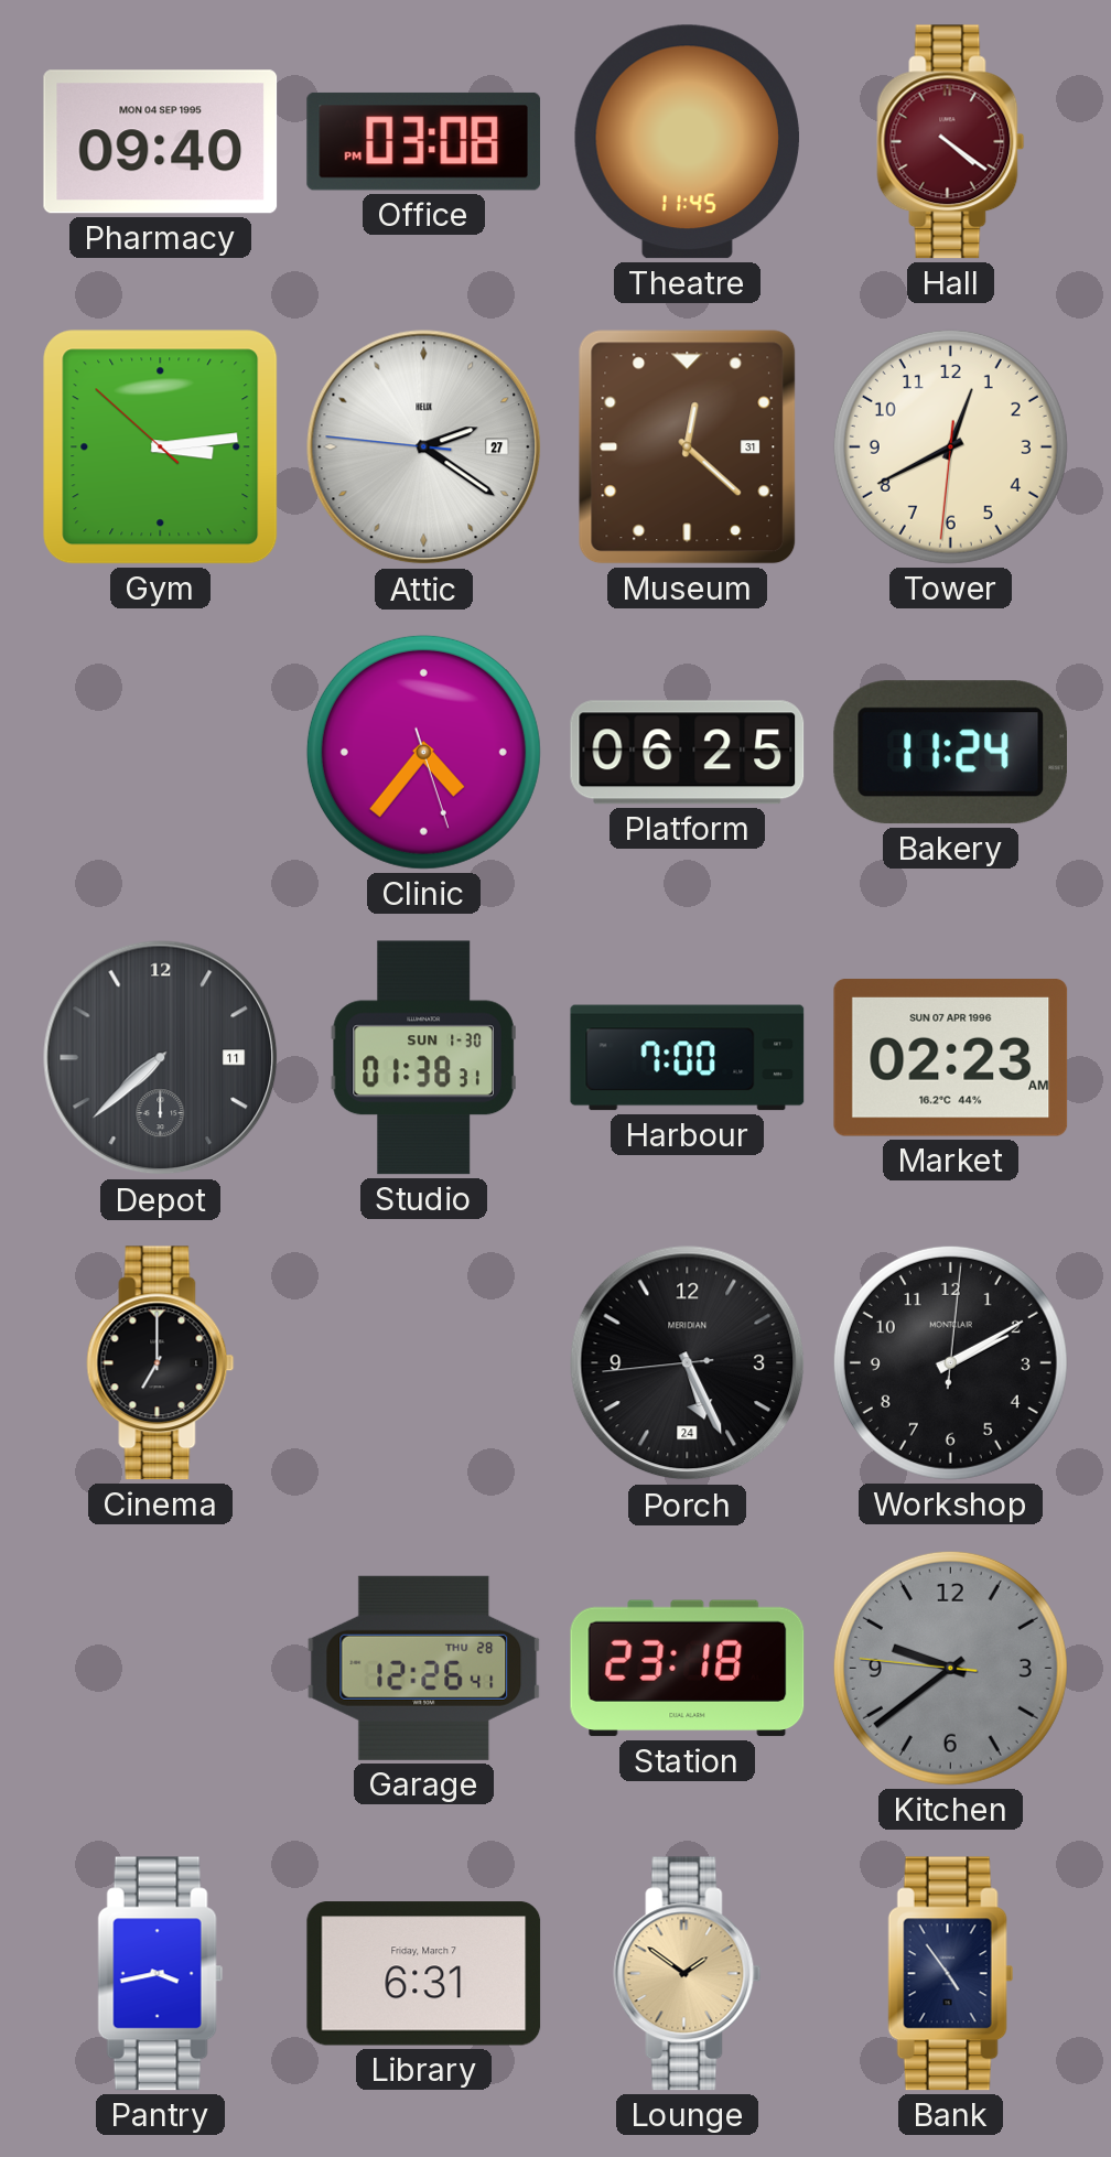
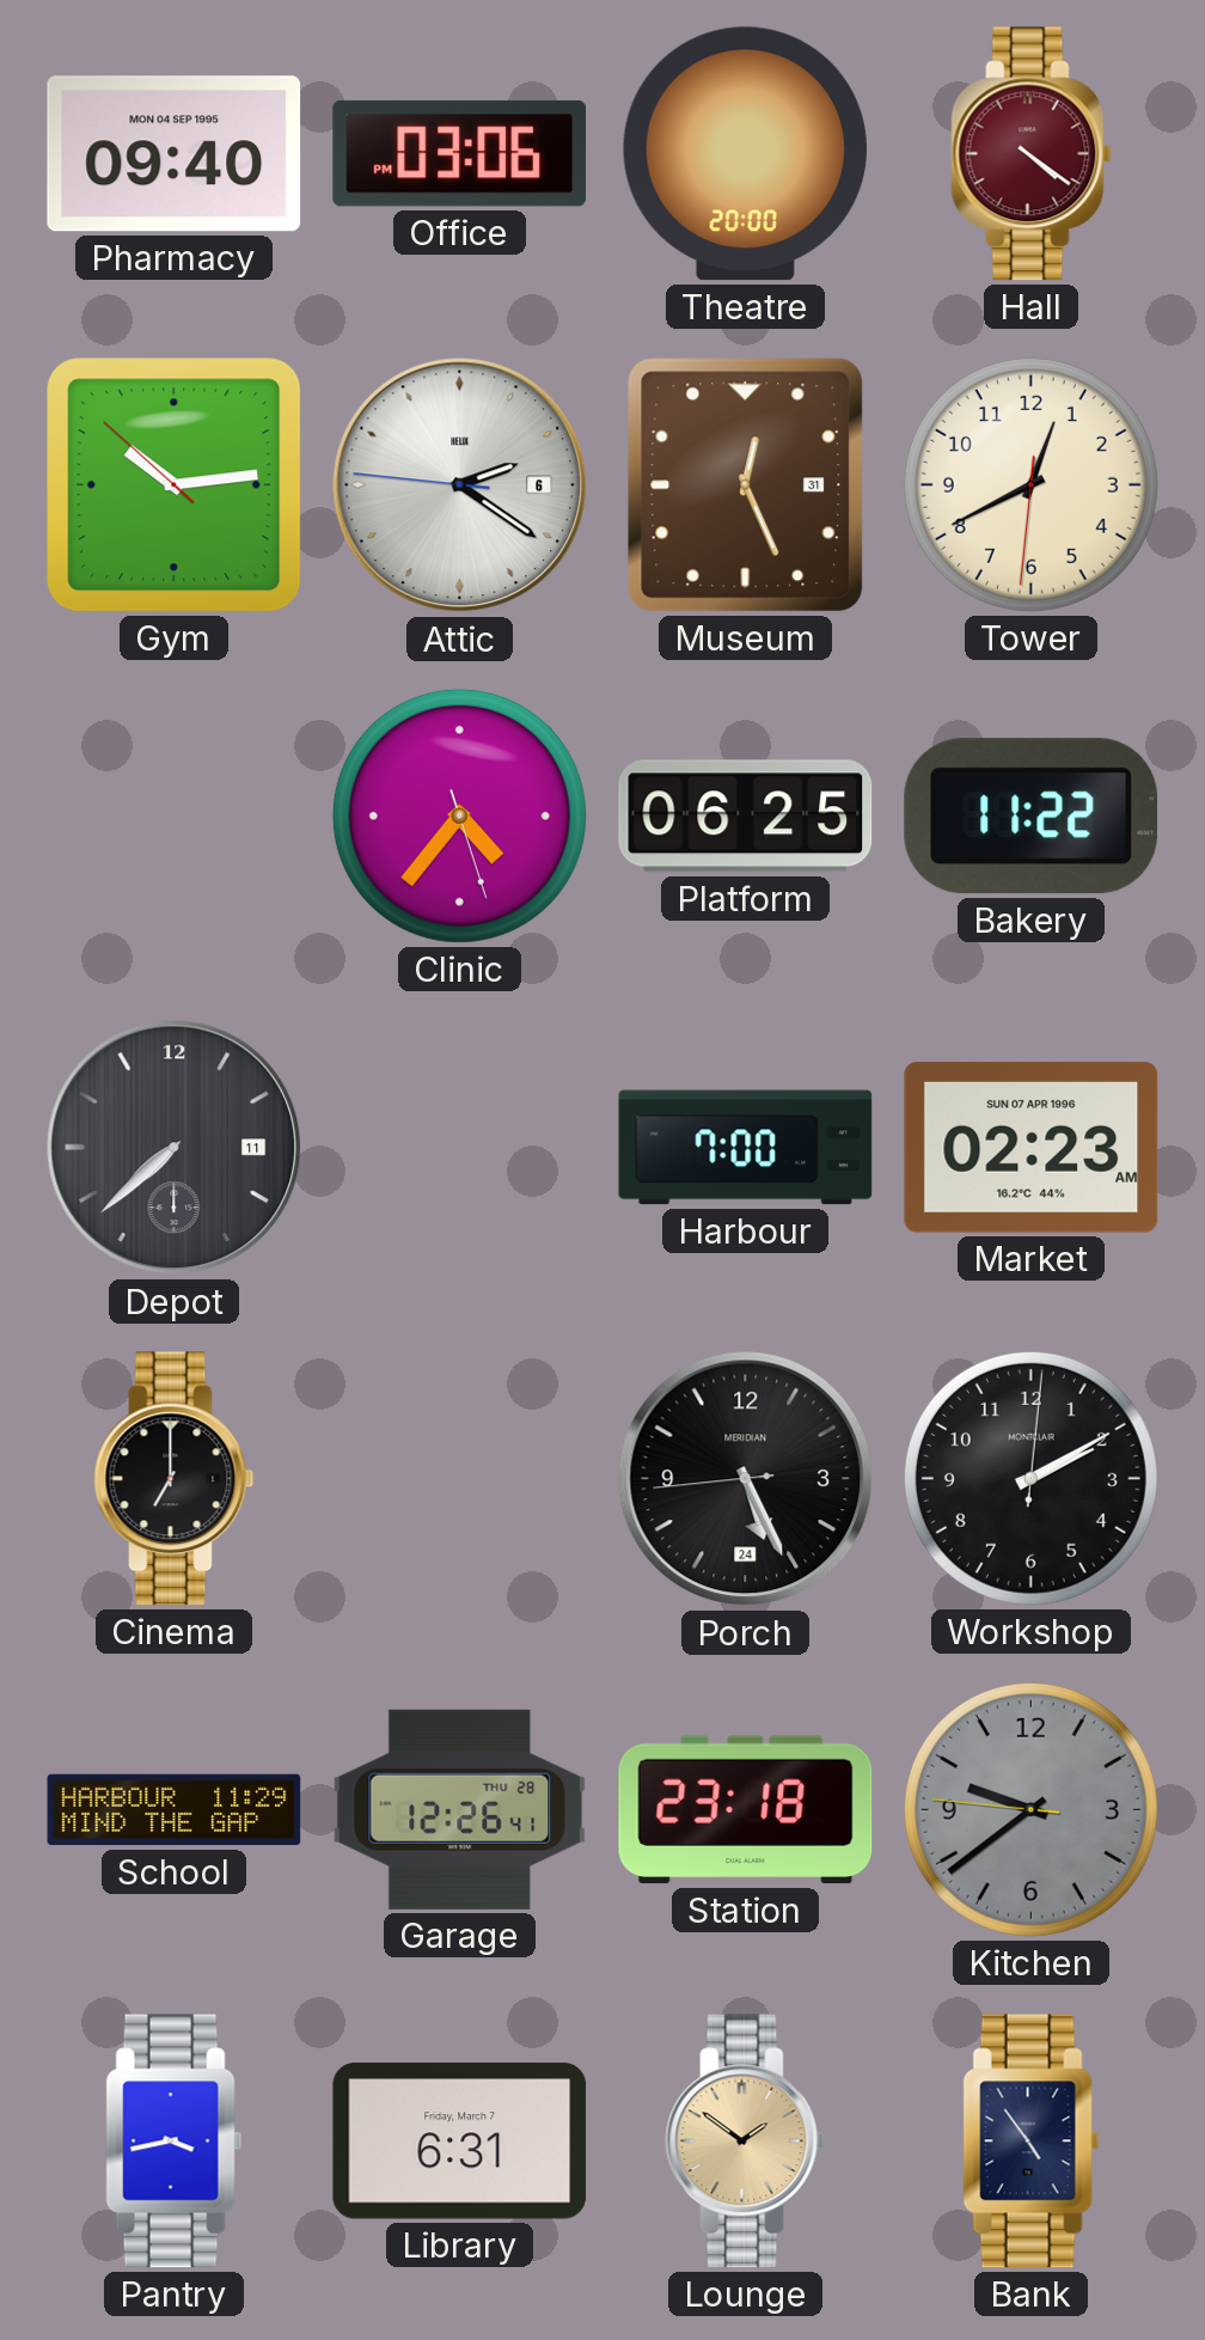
Office: 03:08 -> 03:06
Theatre: 11:45 -> 20:00
Gym: 3:13 -> 10:13
Attic date: 27 -> 6
Museum: 12:22 -> 12:26
Bakery: 11:24 -> 11:22
Studio: 01:38 -> none
School: none -> 11:29
